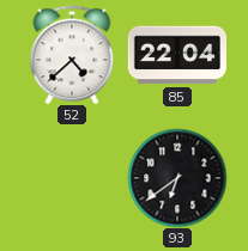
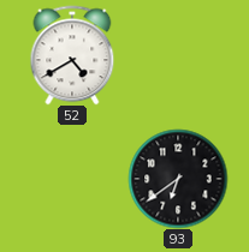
52: 4:38 -> 4:40
85: 22:04 -> none
